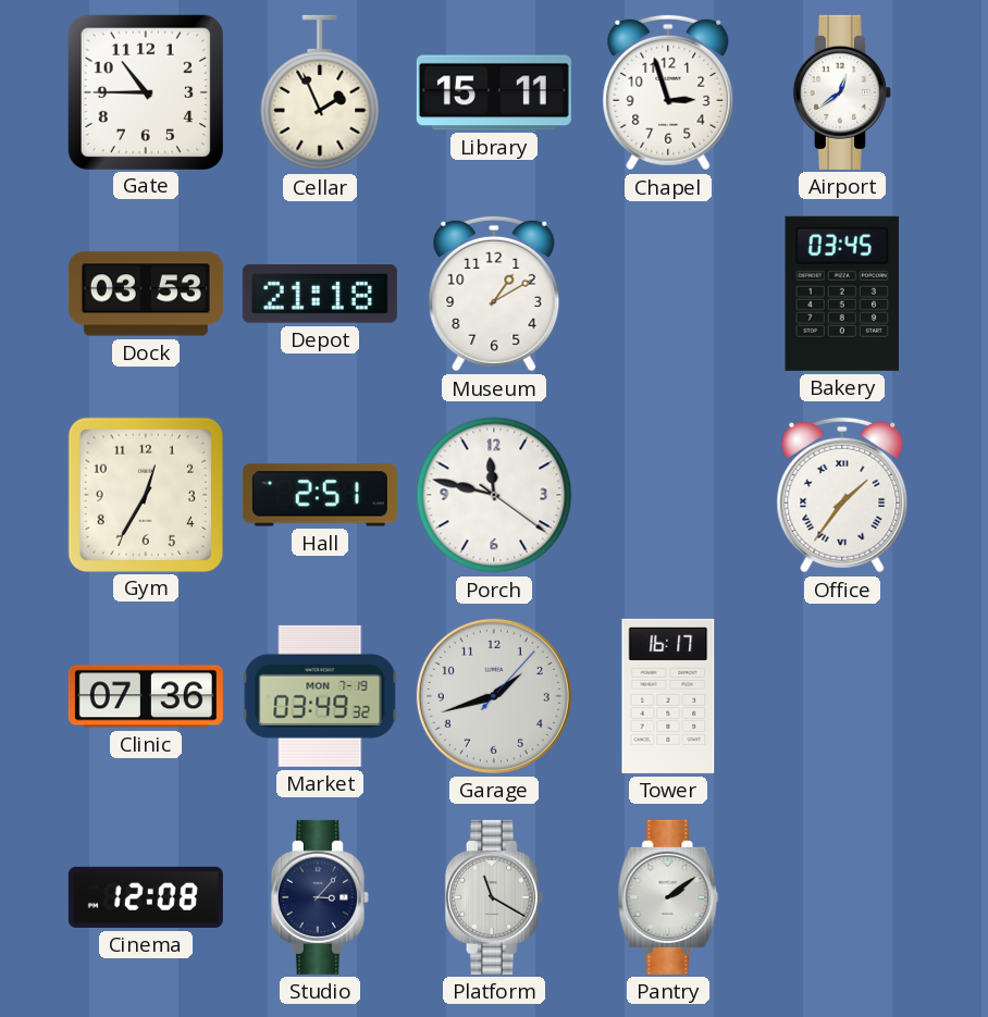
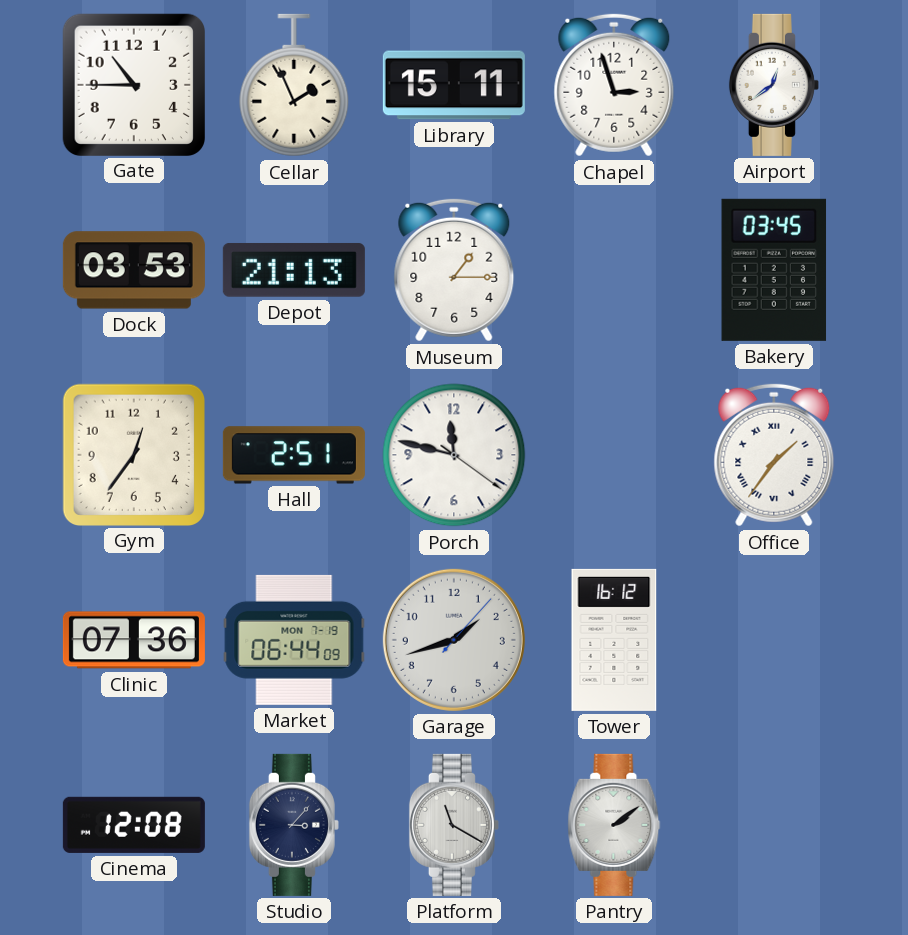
Depot: 21:18 -> 21:13
Museum: 1:10 -> 1:15
Gym: 12:35 -> 12:36
Market: 03:49 -> 06:44
Tower: 16:17 -> 16:12
